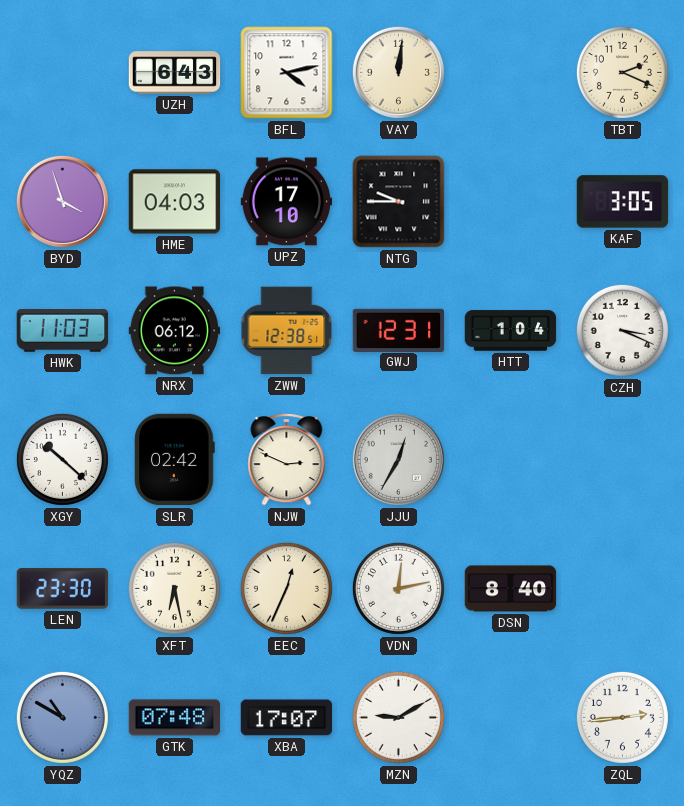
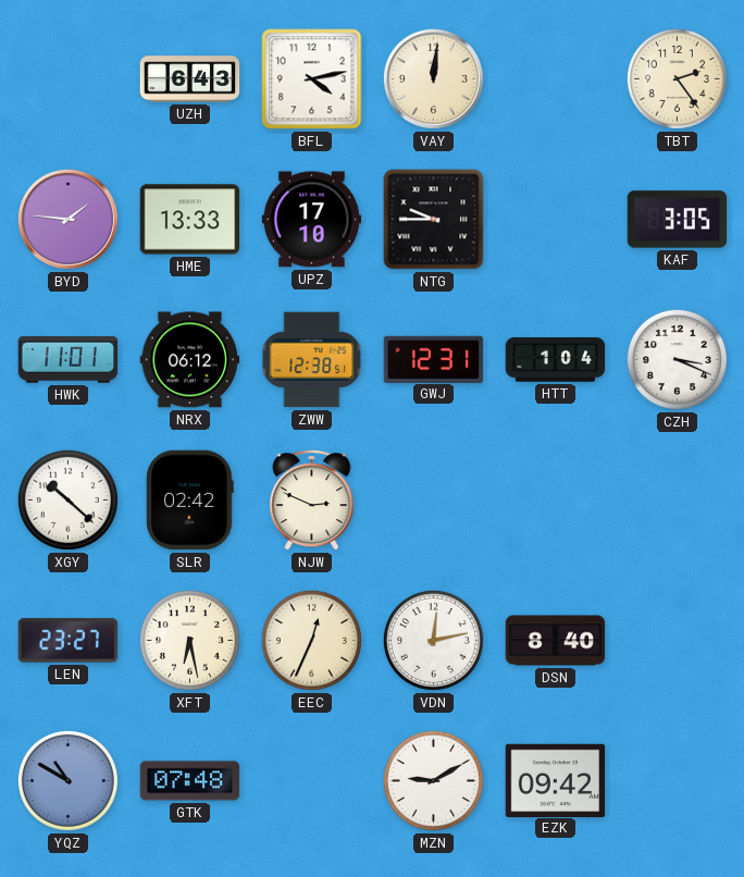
TBT: 2:19 -> 2:24
BYD: 3:57 -> 1:46
HME: 04:03 -> 13:33
HWK: 11:03 -> 11:01
JJU: 12:35 -> none
LEN: 23:30 -> 23:27
XBA: 17:07 -> none
EZK: none -> 09:42
ZQL: 2:44 -> none
